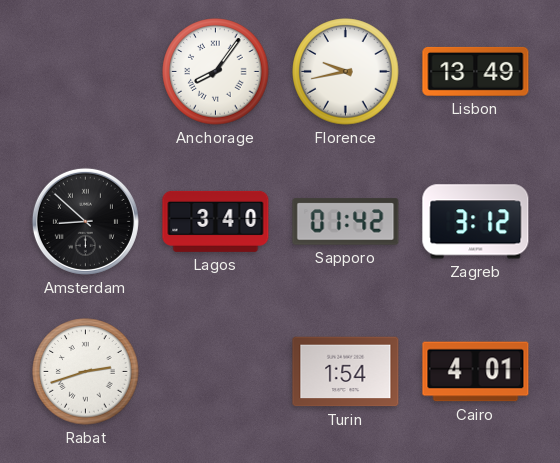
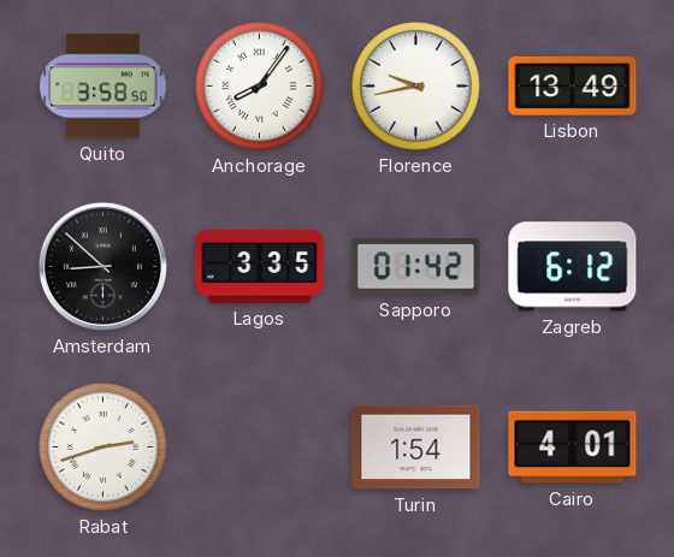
Quito: none -> 3:58
Lagos: 3:40 -> 3:35
Zagreb: 3:12 -> 6:12
